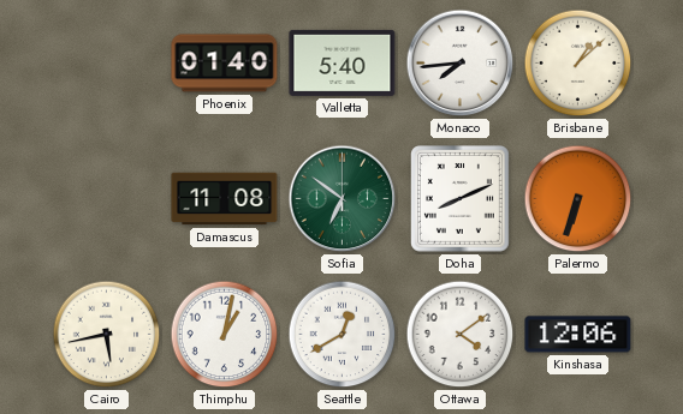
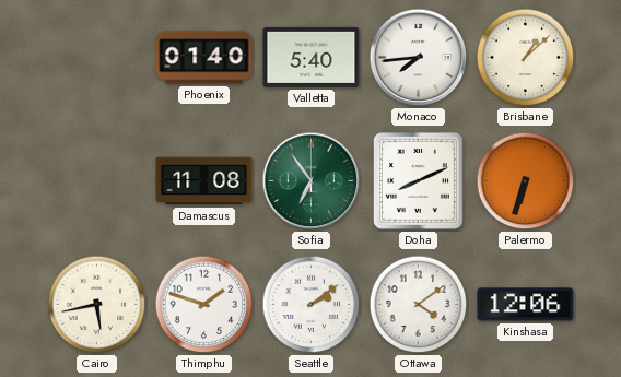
Sofia: 6:51 -> 6:54
Thimphu: 1:02 -> 1:48
Seattle: 12:40 -> 2:09
